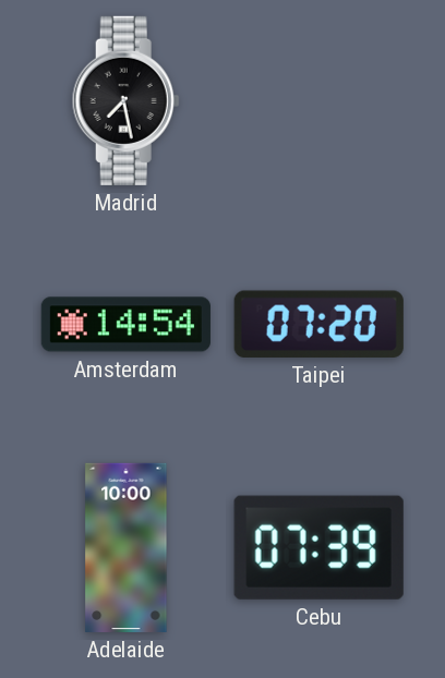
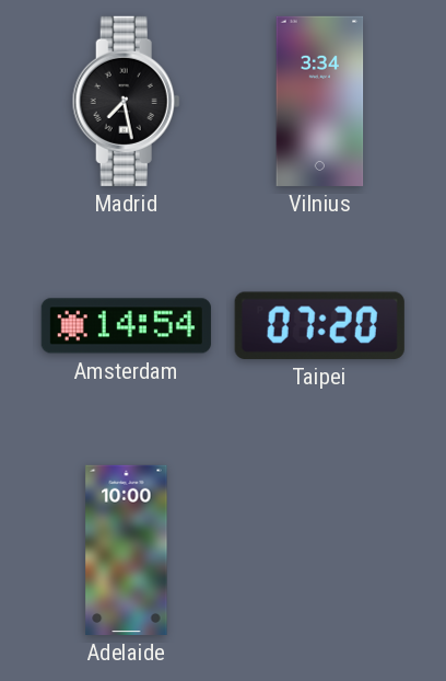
Vilnius: none -> 3:34
Cebu: 07:39 -> none
